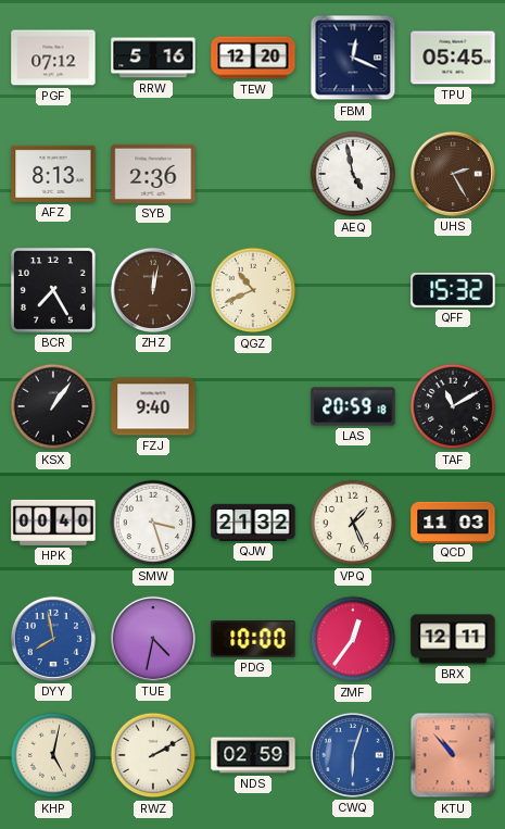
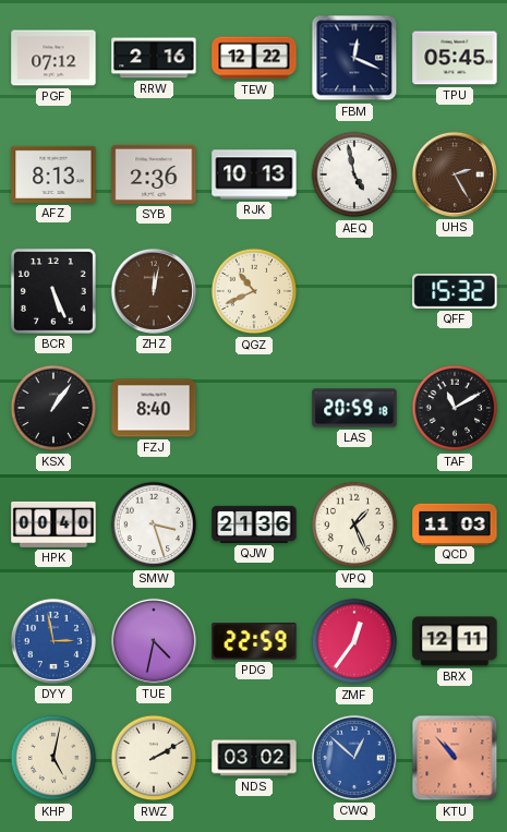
RRW: 5:16 -> 2:16
TEW: 12:20 -> 12:22
RJK: none -> 10:13
BCR: 7:25 -> 5:26
FZJ: 9:40 -> 8:40
QJW: 21:32 -> 21:36
DYY: 7:58 -> 2:58
PDG: 10:00 -> 22:59
NDS: 02:59 -> 03:02
CWQ: 6:03 -> 12:52
